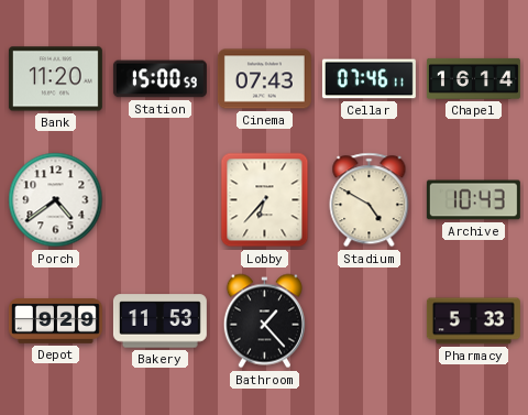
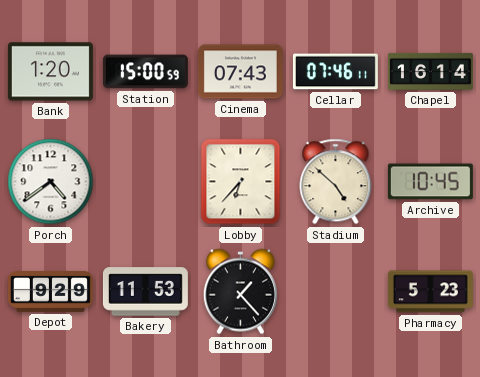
Bank: 11:20 -> 1:20
Stadium: 4:50 -> 4:52
Archive: 10:43 -> 10:45
Pharmacy: 5:33 -> 5:23
